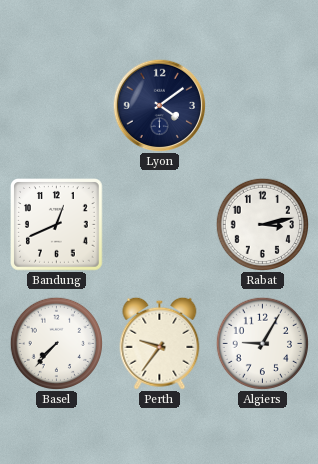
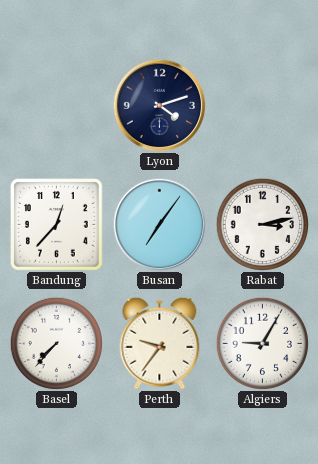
Lyon: 4:09 -> 4:12
Bandung: 12:41 -> 12:37
Busan: none -> 7:06
